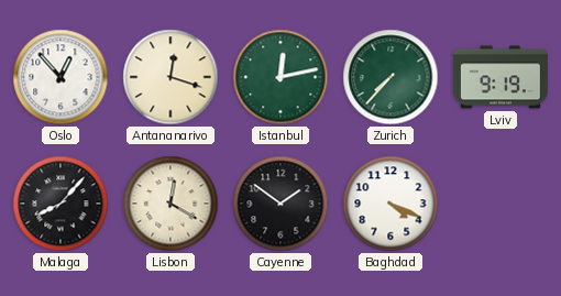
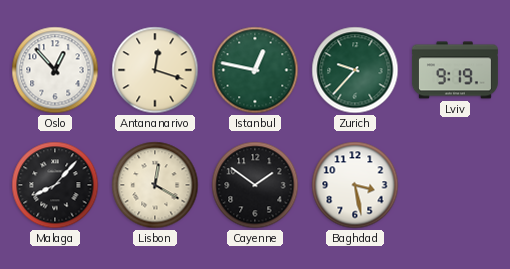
Istanbul: 12:13 -> 12:47
Zurich: 7:37 -> 9:37
Baghdad: 4:19 -> 3:28
